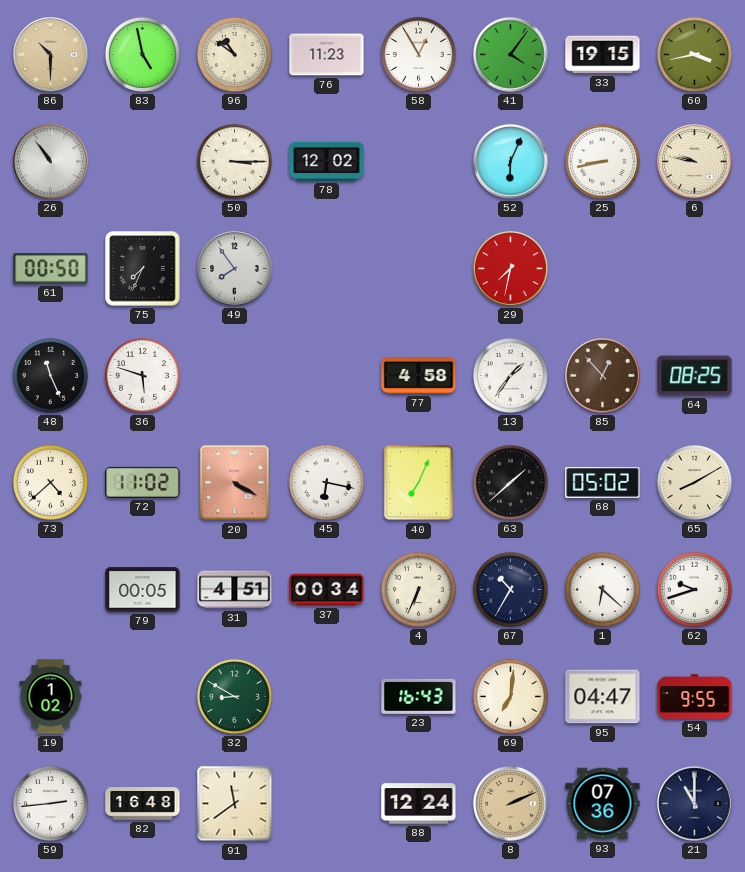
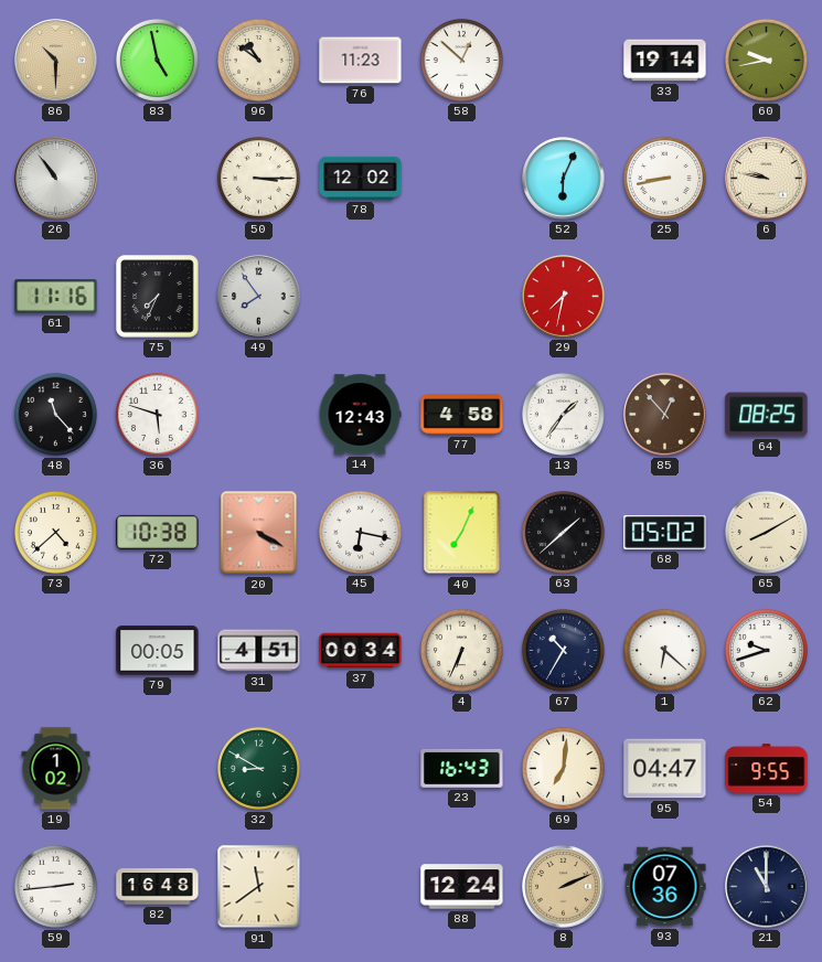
58: 12:55 -> 12:52
41: 4:06 -> none
33: 19:15 -> 19:14
60: 3:43 -> 9:43
61: 00:50 -> 11:16
48: 11:26 -> 11:23
14: none -> 12:43
72: 11:02 -> 10:38
